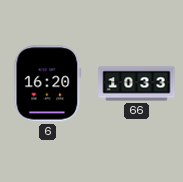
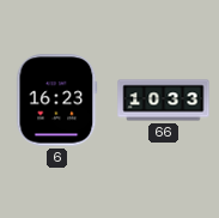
6: 16:20 -> 16:23
